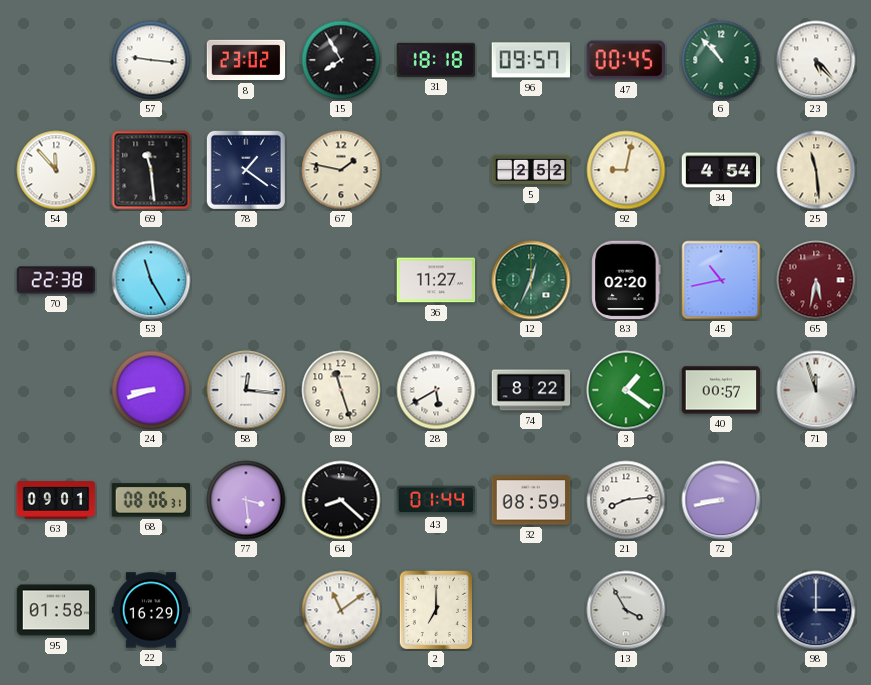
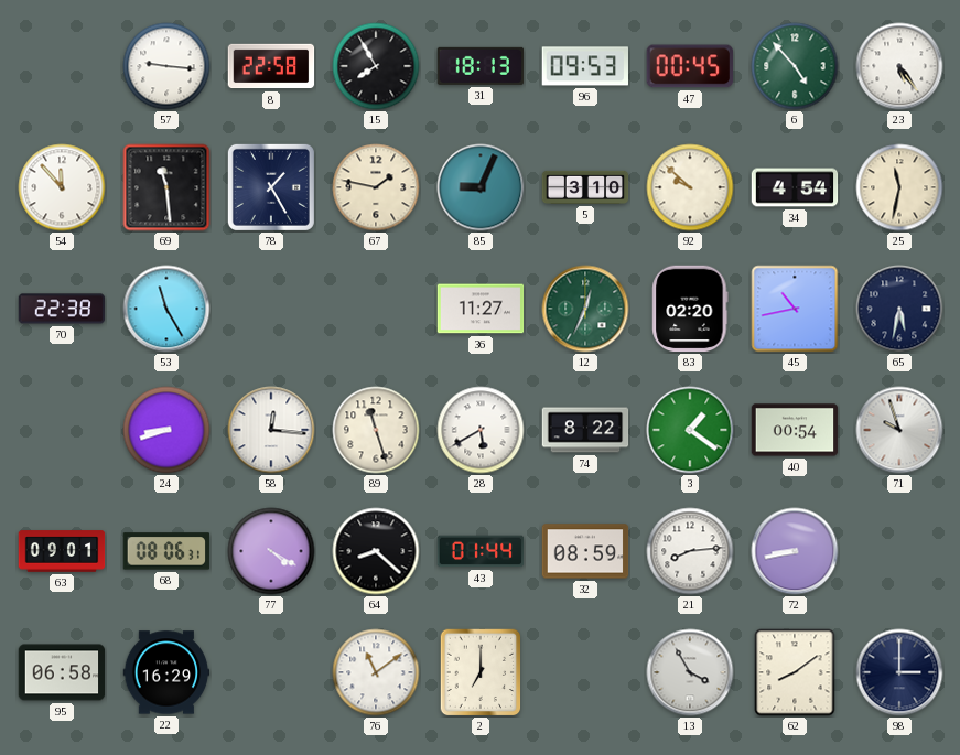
8: 23:02 -> 22:58
31: 18:18 -> 18:13
96: 09:57 -> 09:53
6: 10:53 -> 4:53
23: 5:23 -> 5:24
78: 1:21 -> 1:25
85: none -> 9:04
5: 2:52 -> 3:10
92: 9:02 -> 9:52
25: 11:29 -> 11:32
65 dial: burgundy -> navy
40: 00:57 -> 00:54
71: 11:57 -> 9:57
77: 3:29 -> 4:20
95: 01:58 -> 06:58
62: none -> 8:09
